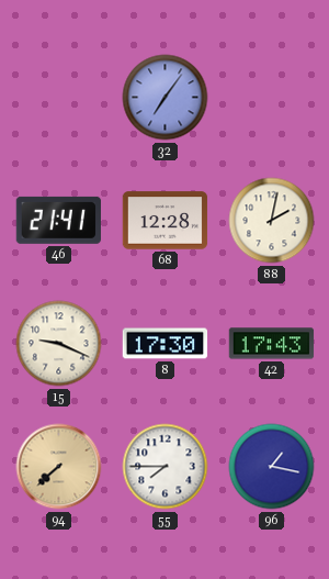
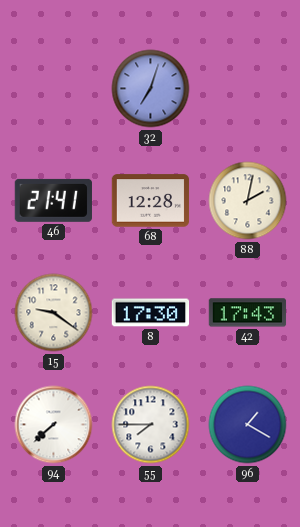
32: 7:06 -> 7:03
15: 9:19 -> 9:21
94 dial: champagne -> white
96: 1:17 -> 1:20
